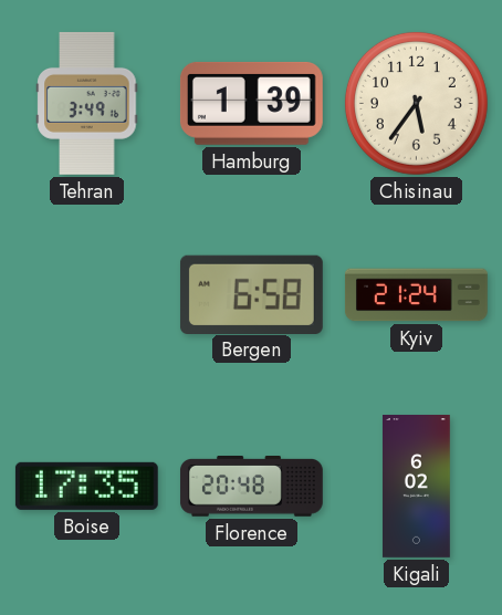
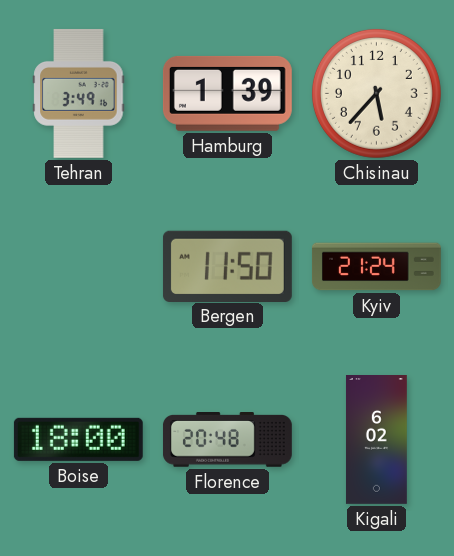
Chisinau: 5:36 -> 5:37
Bergen: 6:58 -> 11:50
Boise: 17:35 -> 18:00
